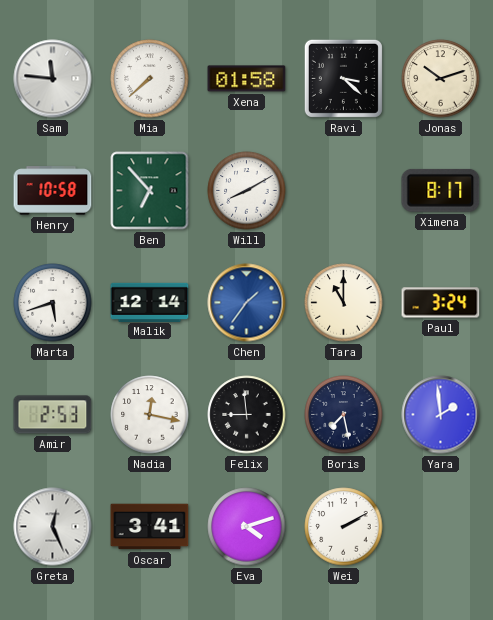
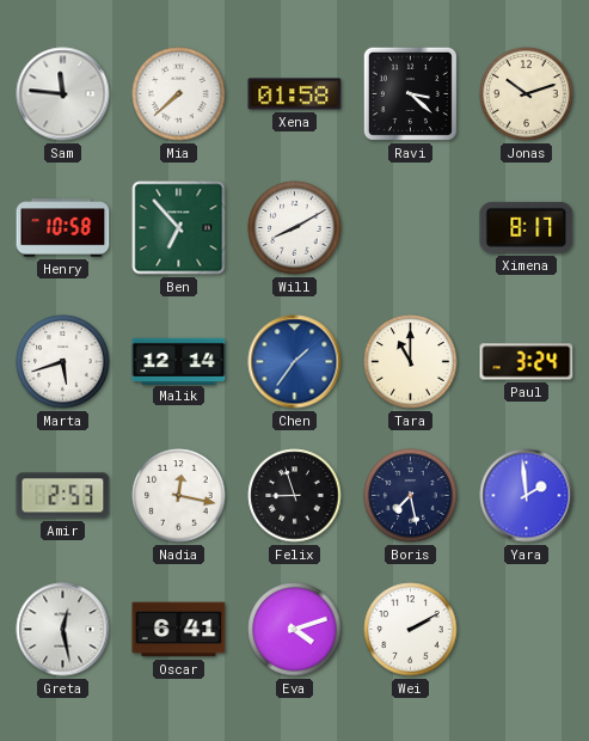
Felix: 8:59 -> 8:57
Greta: 12:26 -> 12:28
Oscar: 3:41 -> 6:41
